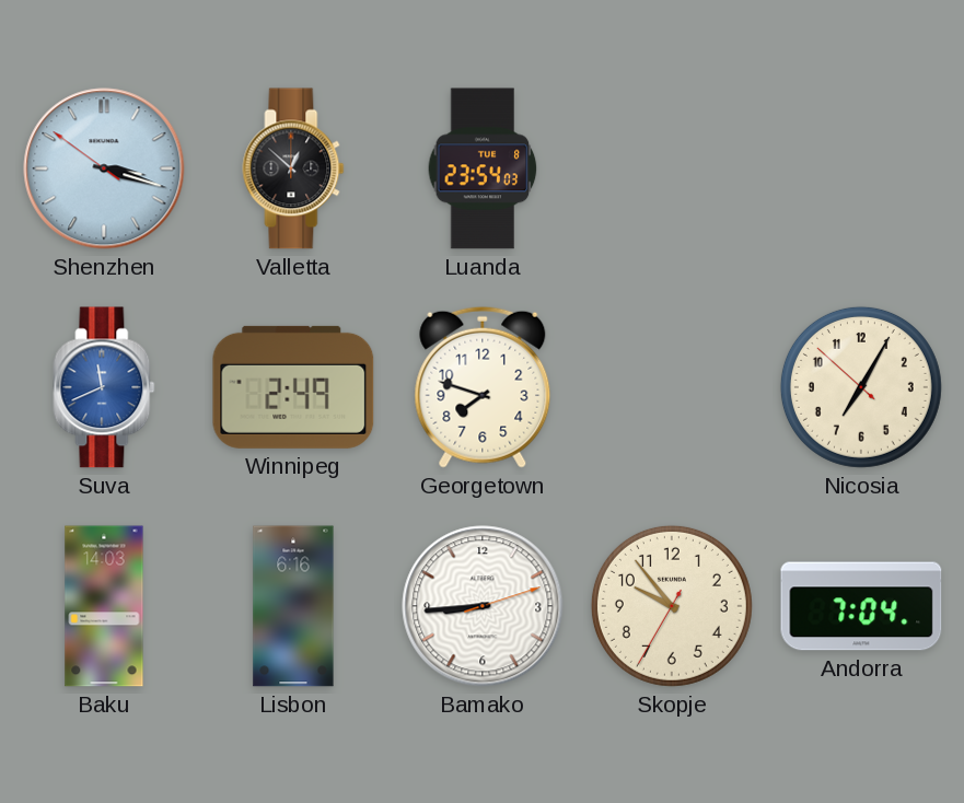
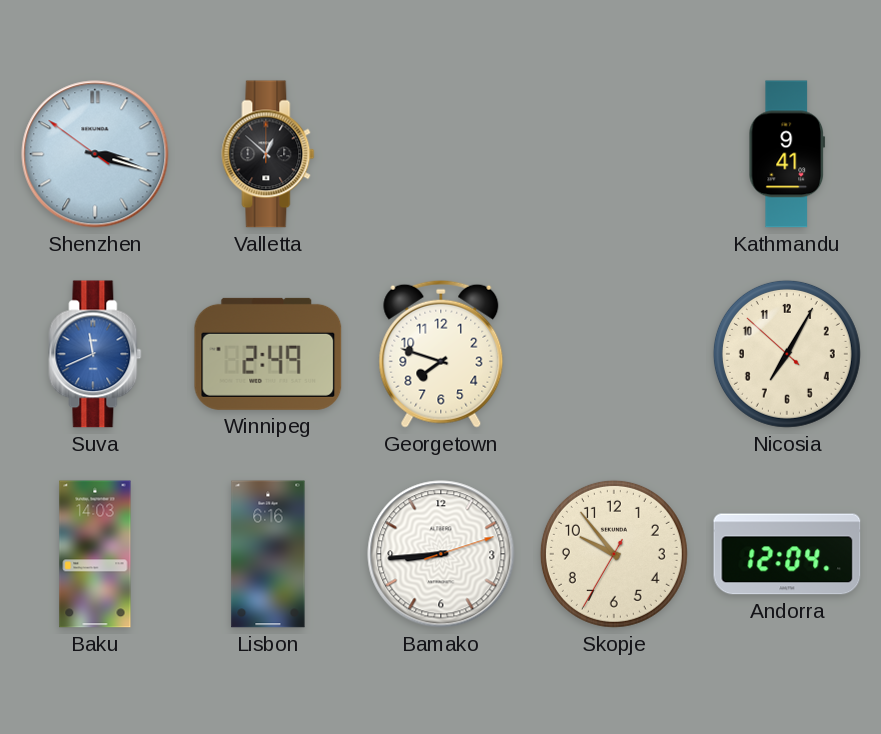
Luanda: 23:54 -> none
Kathmandu: none -> 9:41
Andorra: 7:04 -> 12:04
